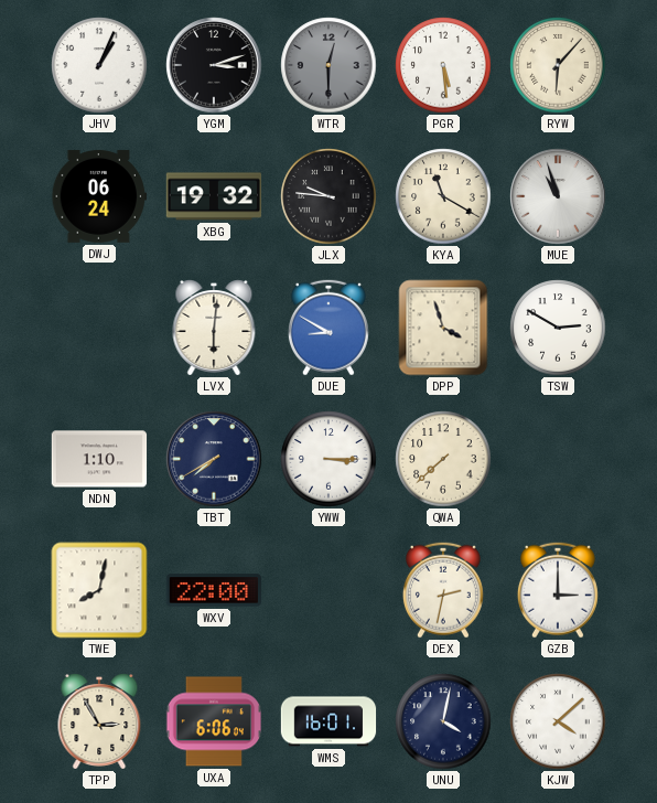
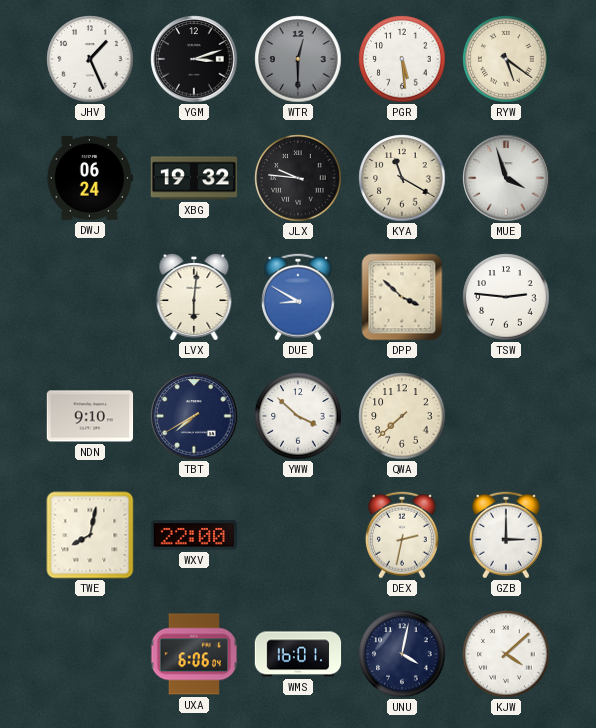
JHV: 1:04 -> 1:26
RYW: 6:07 -> 5:21
MUE: 10:57 -> 3:57
DPP: 3:57 -> 3:52
TSW: 2:50 -> 2:46
NDN: 1:10 -> 9:10
YWW: 3:15 -> 3:52
TPP: 2:55 -> none
